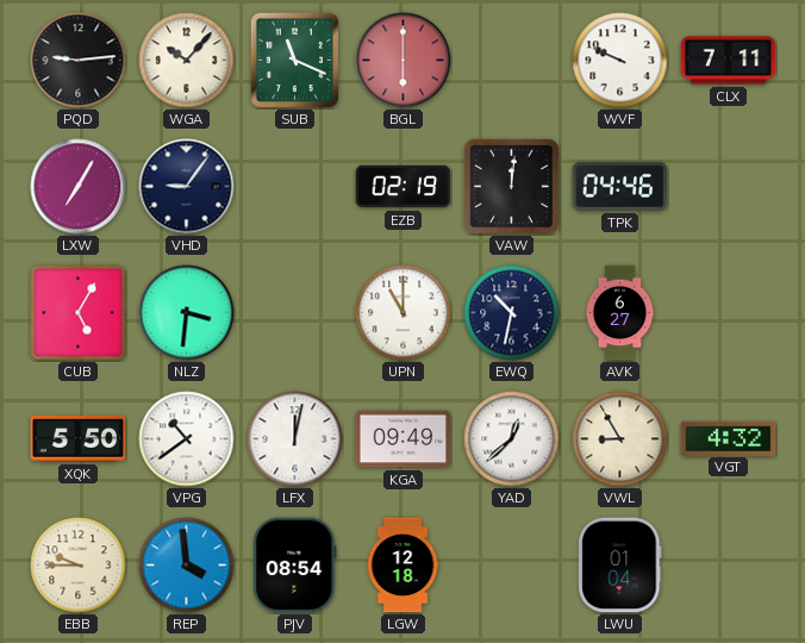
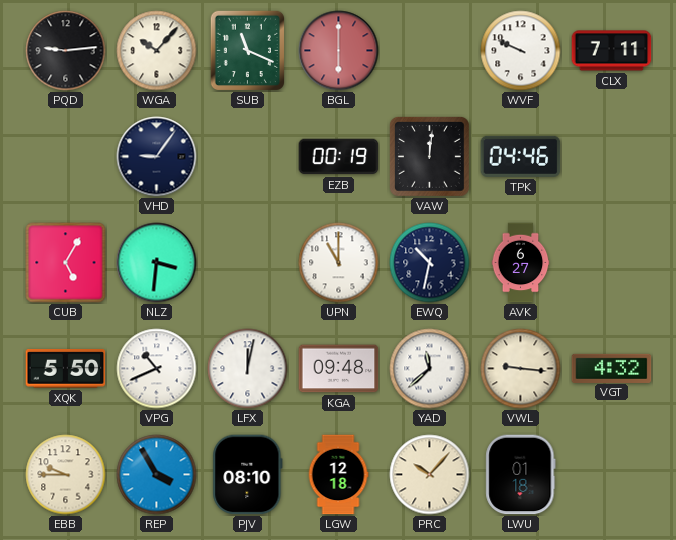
LXW: 7:05 -> none
EZB: 02:19 -> 00:19
VPG: 10:39 -> 10:41
KGA: 09:49 -> 09:48
YAD: 12:38 -> 11:38
VWL: 8:55 -> 9:16
REP: 3:59 -> 3:55
PJV: 08:54 -> 08:10
PRC: none -> 10:07
LWU: 01:04 -> 01:18
